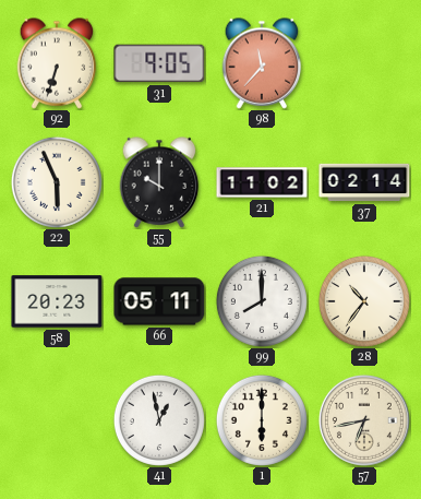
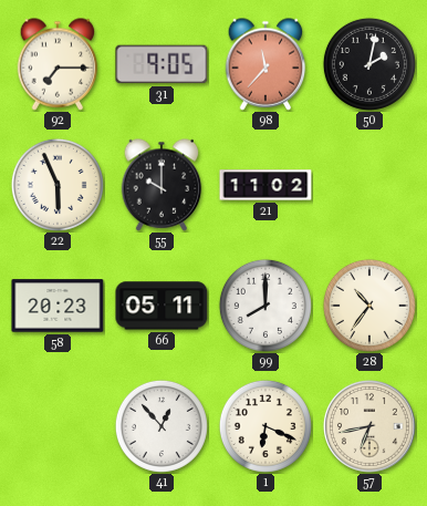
92: 6:33 -> 7:15
50: none -> 2:02
37: 02:14 -> none
41: 12:58 -> 12:53
1: 6:00 -> 6:19
